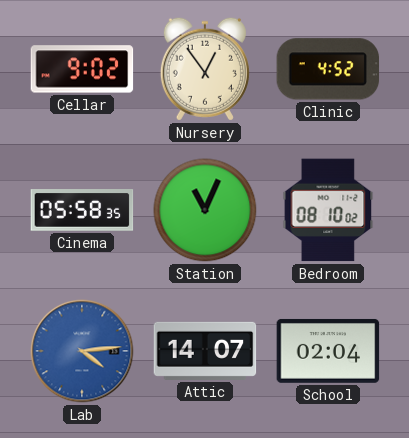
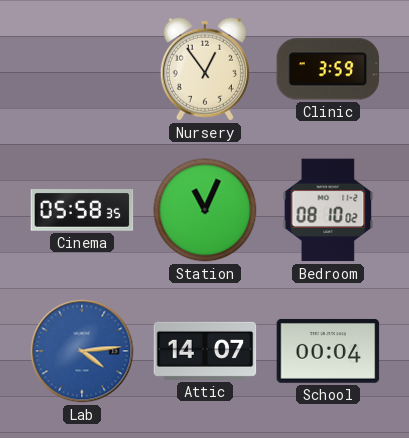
Cellar: 9:02 -> none
Clinic: 4:52 -> 3:59
School: 02:04 -> 00:04
